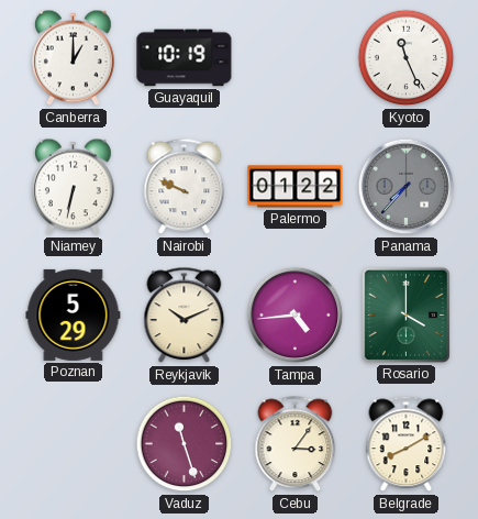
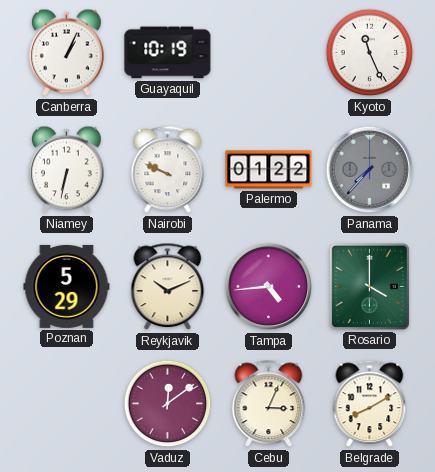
Canberra: 1:00 -> 1:04
Vaduz: 11:27 -> 12:09
Cebu: 3:06 -> 3:04
